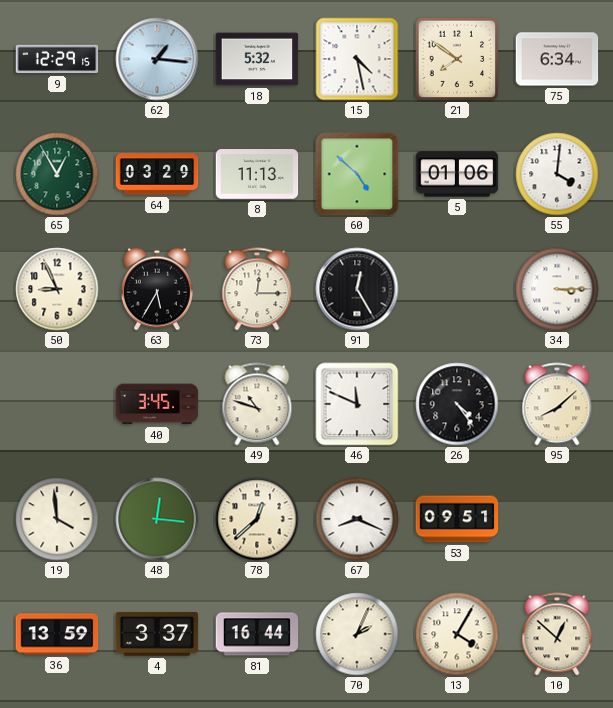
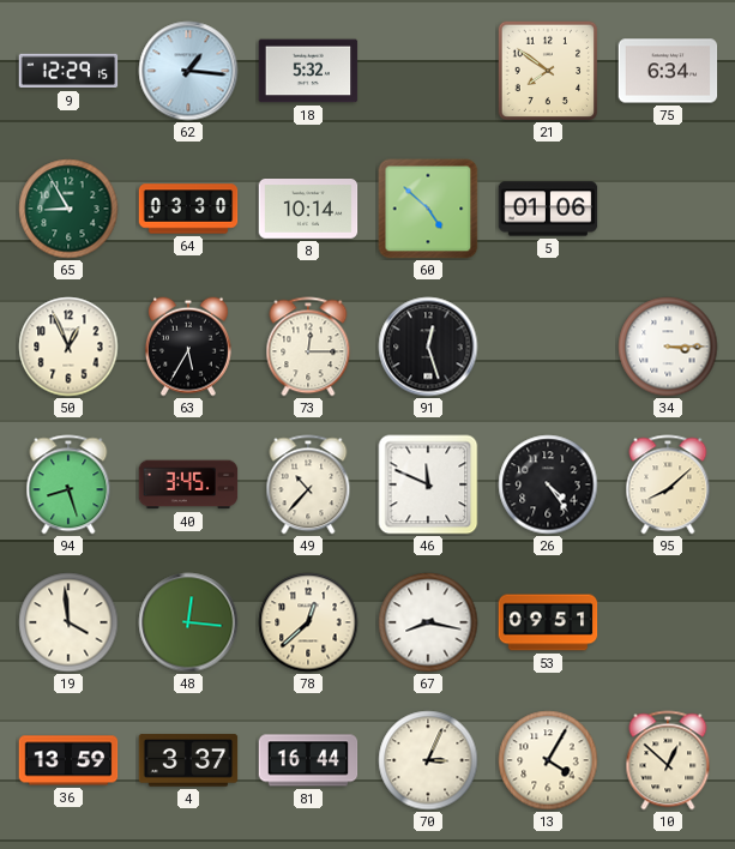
15: 4:28 -> none
65: 12:55 -> 8:55
64: 03:29 -> 03:30
8: 11:13 -> 10:14
55: 4:01 -> none
50: 8:56 -> 12:56
91: 12:25 -> 12:27
94: none -> 8:27
49: 10:48 -> 10:37
67: 8:19 -> 8:17
70: 2:04 -> 3:04
